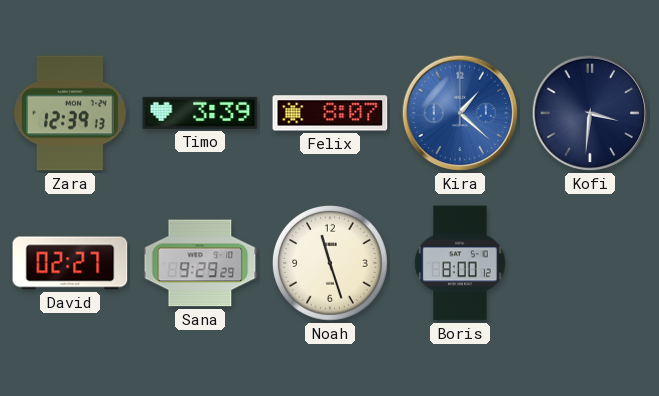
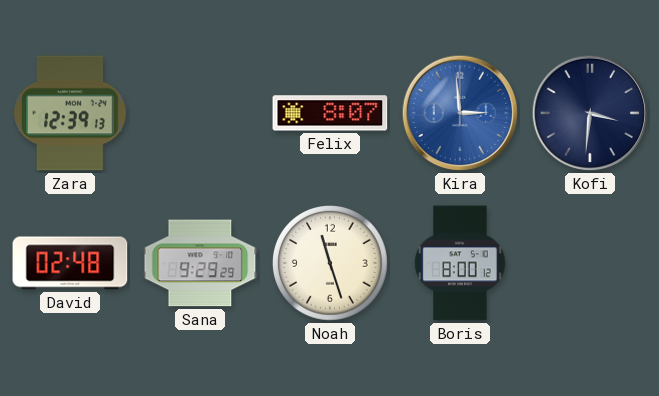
Timo: 3:39 -> none
Kira: 1:22 -> 2:59
David: 02:27 -> 02:48
